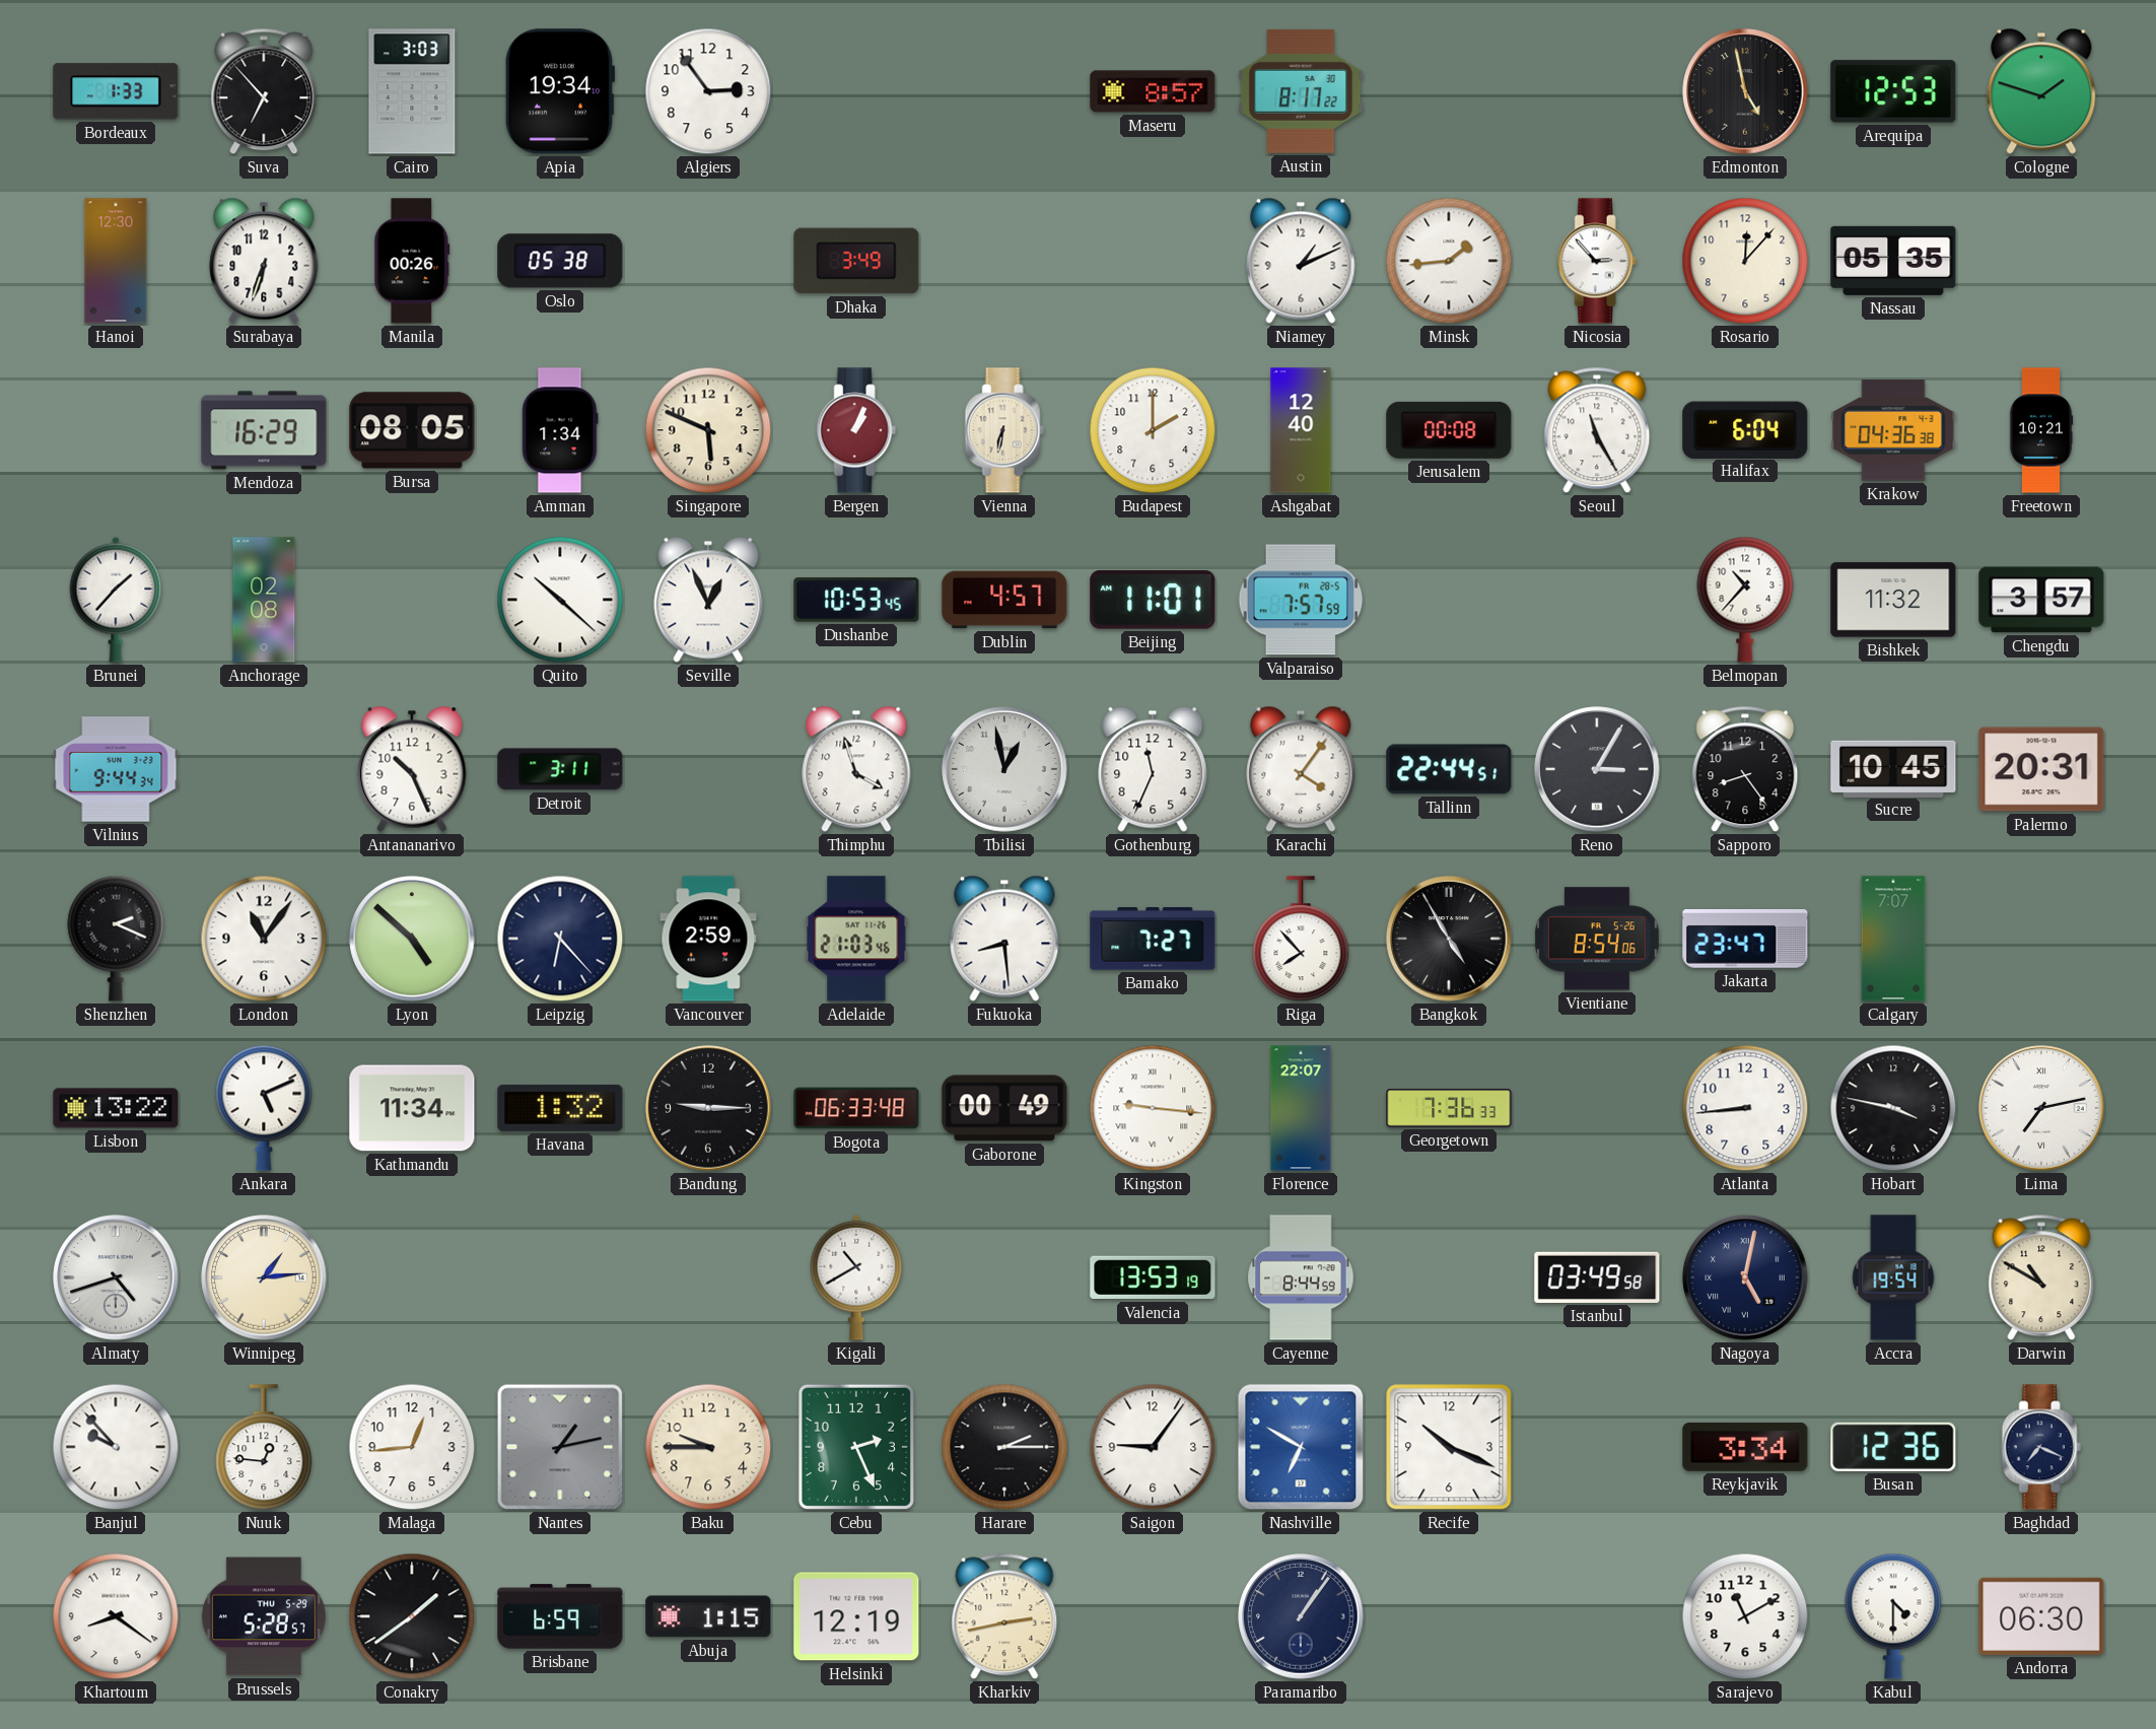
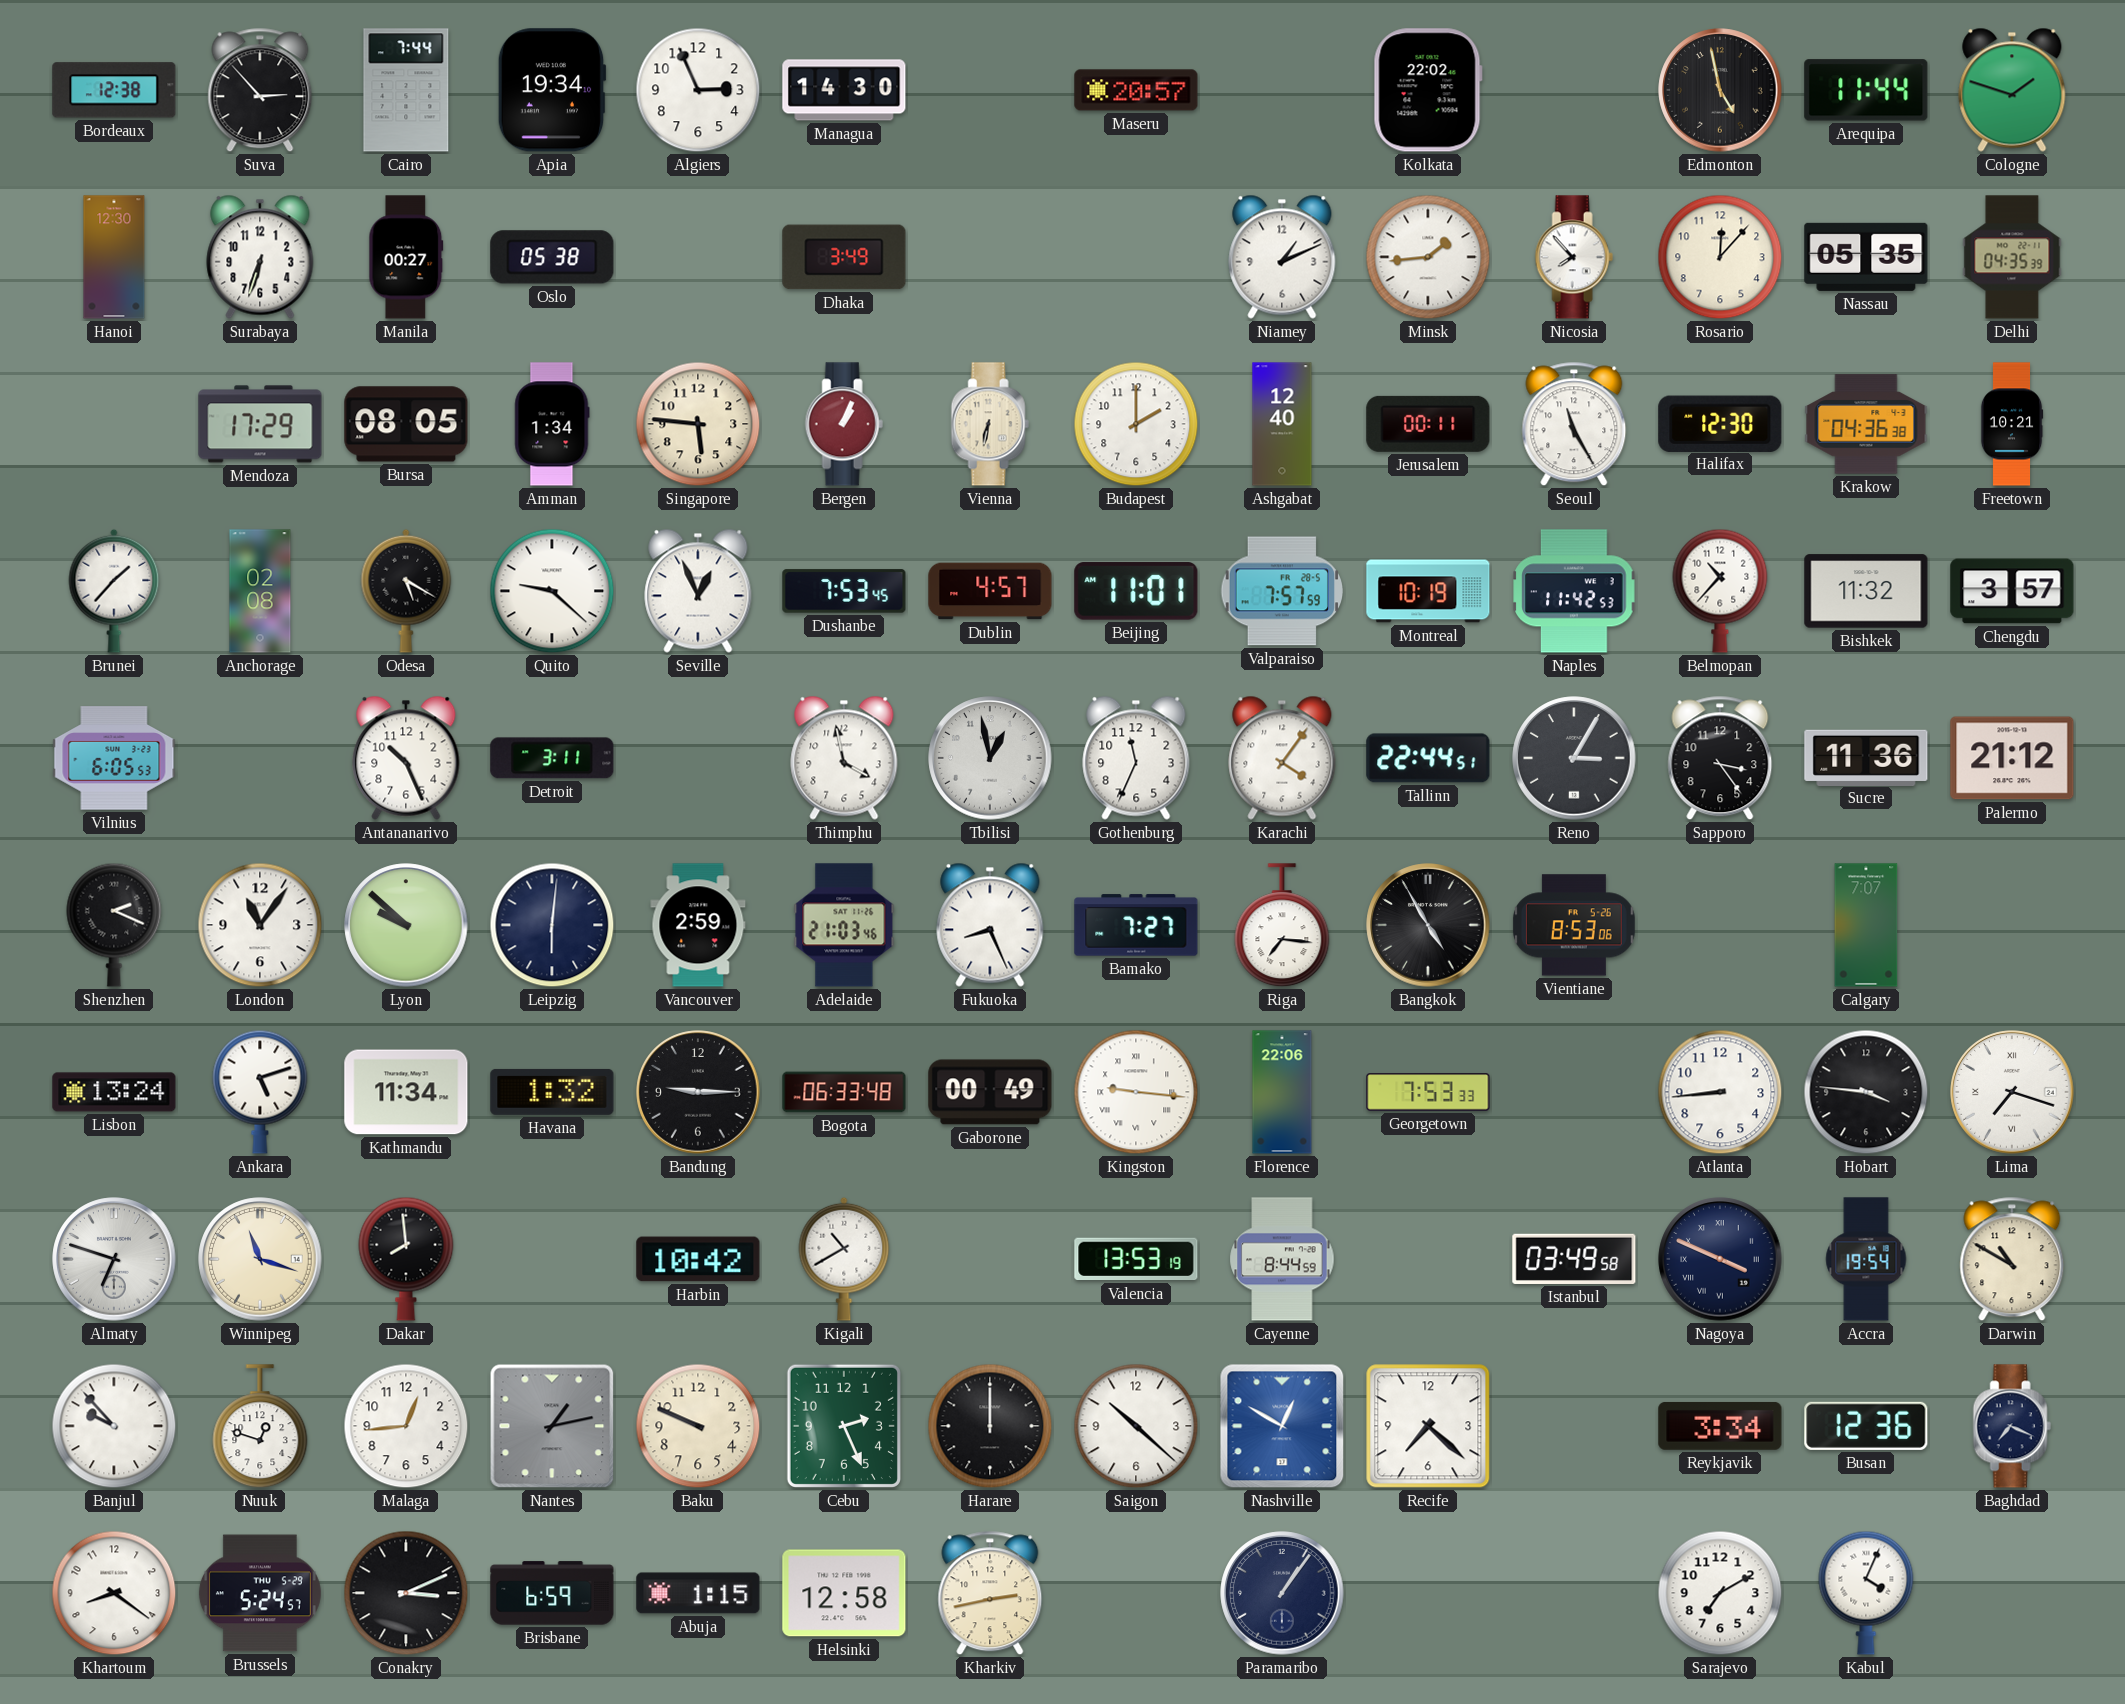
Bordeaux: 1:33 -> 12:38
Suva: 6:53 -> 2:53
Cairo: 3:03 -> 7:44
Algiers: 2:54 -> 2:56
Managua: none -> 14:30
Maseru: 8:57 -> 20:57
Austin: 8:17 -> none
Kolkata: none -> 22:02
Arequipa: 12:53 -> 11:44
Manila: 00:26 -> 00:27
Nicosia: 2:53 -> 7:53
Delhi: none -> 04:35
Mendoza: 16:29 -> 17:29
Singapore: 5:49 -> 5:46
Jerusalem: 00:08 -> 00:11
Halifax: 6:04 -> 12:30
Odesa: none -> 5:20
Quito: 10:22 -> 9:22
Dushanbe: 10:53 -> 7:53
Montreal: none -> 10:19
Naples: none -> 11:42
Vilnius: 9:44 -> 6:05
Thimphu: 3:57 -> 3:58
Sapporo: 8:24 -> 3:24
Sucre: 10:45 -> 11:36
Palermo: 20:31 -> 21:12
Lyon: 4:52 -> 9:52
Leipzig: 6:23 -> 6:01
Fukuoka: 8:29 -> 8:26
Riga: 7:53 -> 7:16
Vientiane: 8:54 -> 8:53
Jakarta: 23:47 -> none
Lisbon: 13:22 -> 13:24
Ankara: 5:11 -> 5:12
Florence: 22:07 -> 22:06
Georgetown: 7:36 -> 7:53
Hobart: 3:47 -> 3:46
Lima: 7:13 -> 7:18
Almaty: 4:42 -> 6:48
Winnipeg: 1:14 -> 11:18
Dakar: none -> 7:59
Harbin: none -> 10:42
Nagoya: 5:02 -> 3:49
Nuuk: 12:46 -> 12:48
Baku: 9:45 -> 9:49
Harare: 2:15 -> 12:00
Saigon: 9:06 -> 10:22
Nashville: 6:50 -> 12:50
Recife: 10:19 -> 7:22
Brussels: 5:28 -> 5:24
Conakry: 1:39 -> 3:11
Helsinki: 12:19 -> 12:58
Sarajevo: 11:10 -> 7:10
Kabul: 4:30 -> 4:04
Andorra: 06:30 -> none
